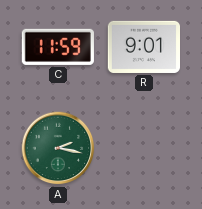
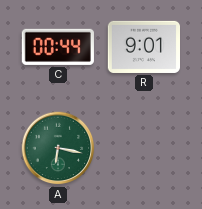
C: 11:59 -> 00:44
A: 2:17 -> 6:17
